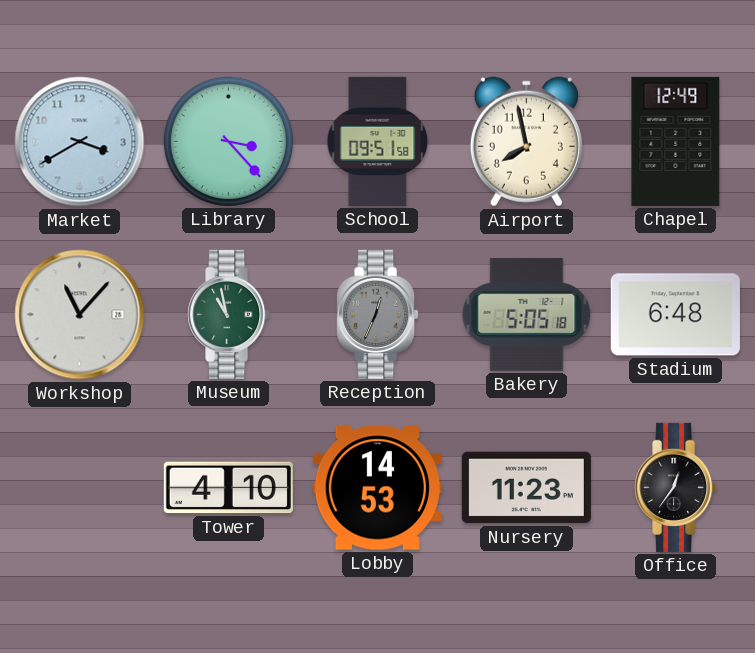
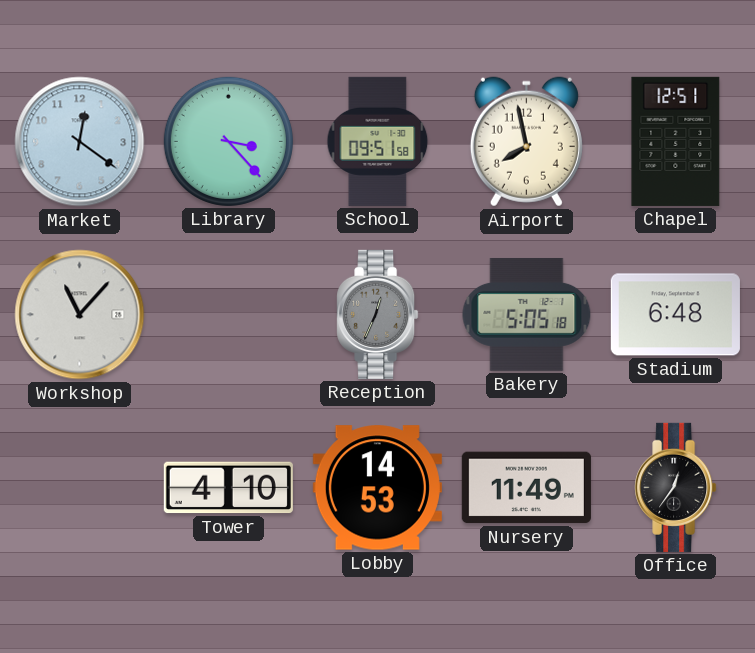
Market: 3:40 -> 12:21
Chapel: 12:49 -> 12:51
Museum: 10:58 -> none
Nursery: 11:23 -> 11:49
